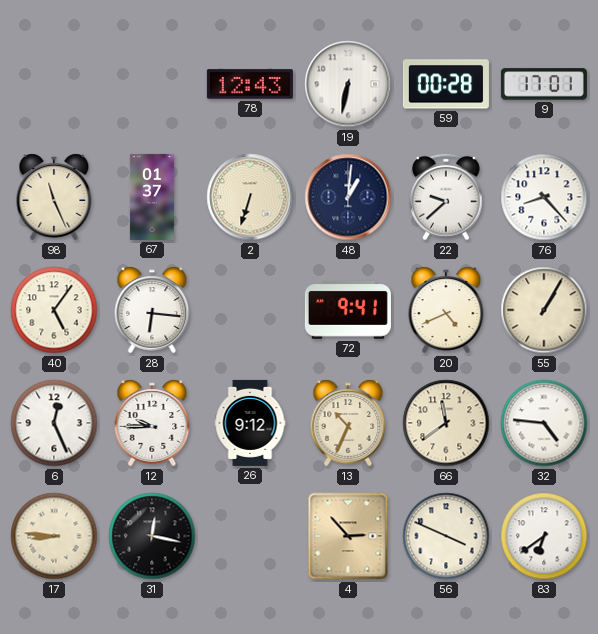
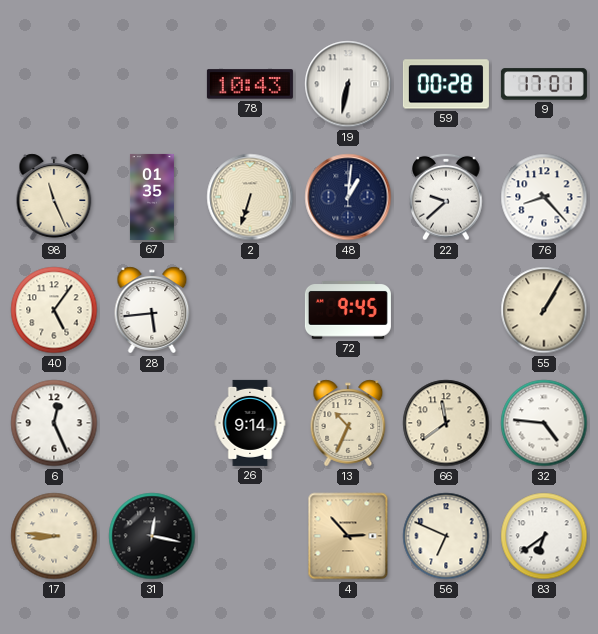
78: 12:43 -> 10:43
67: 01:37 -> 01:35
28: 6:16 -> 5:44
72: 9:41 -> 9:45
20: 4:41 -> none
12: 9:45 -> none
26: 9:12 -> 9:14
56: 3:49 -> 6:49
